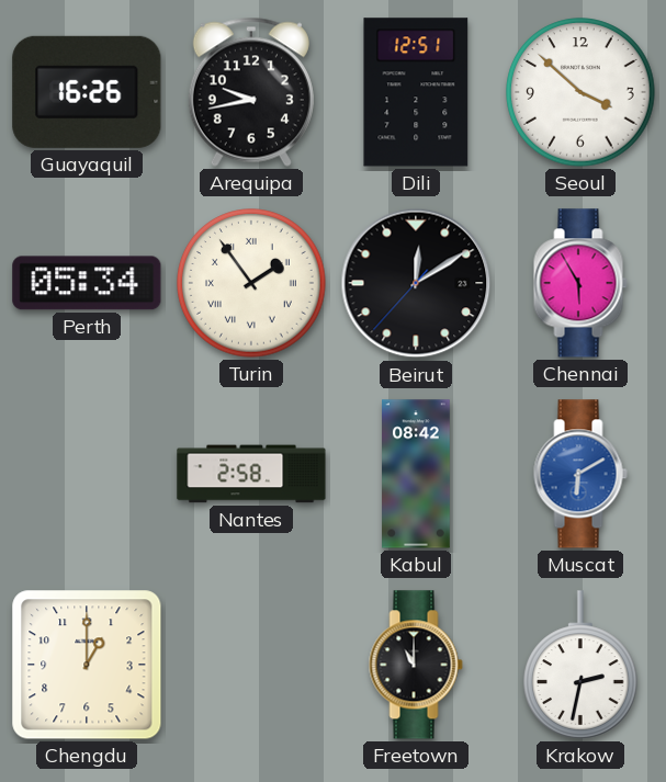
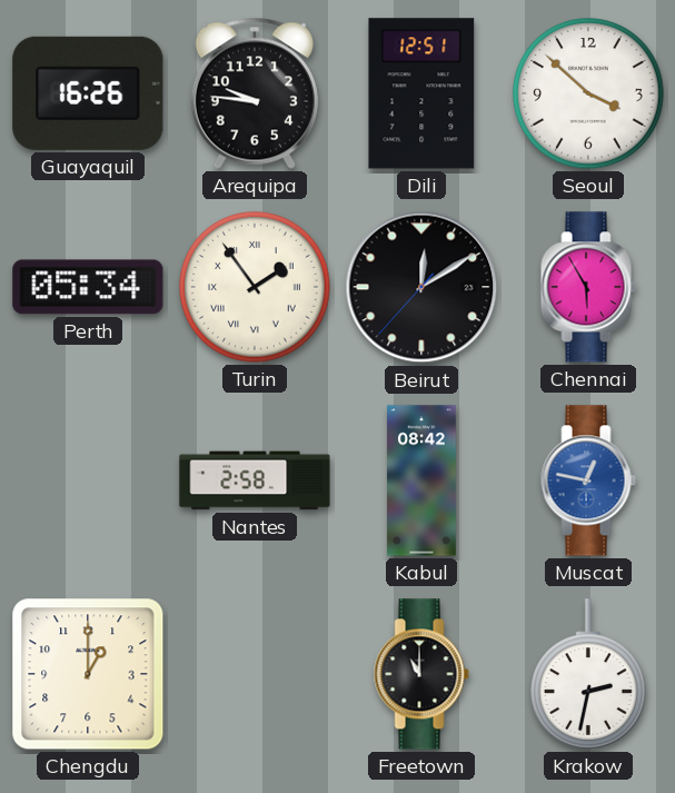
Arequipa: 9:43 -> 9:46
Muscat: 6:10 -> 12:47
